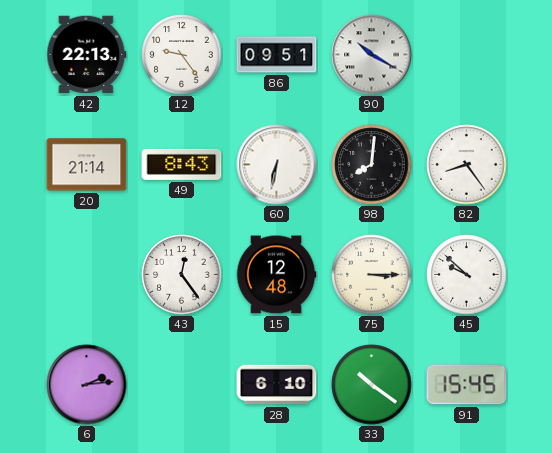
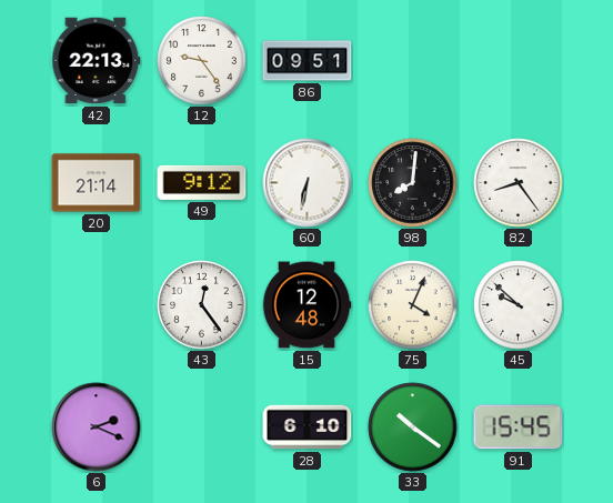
90: 10:20 -> none
49: 8:43 -> 9:12
75: 3:15 -> 4:04
6: 2:14 -> 2:19
